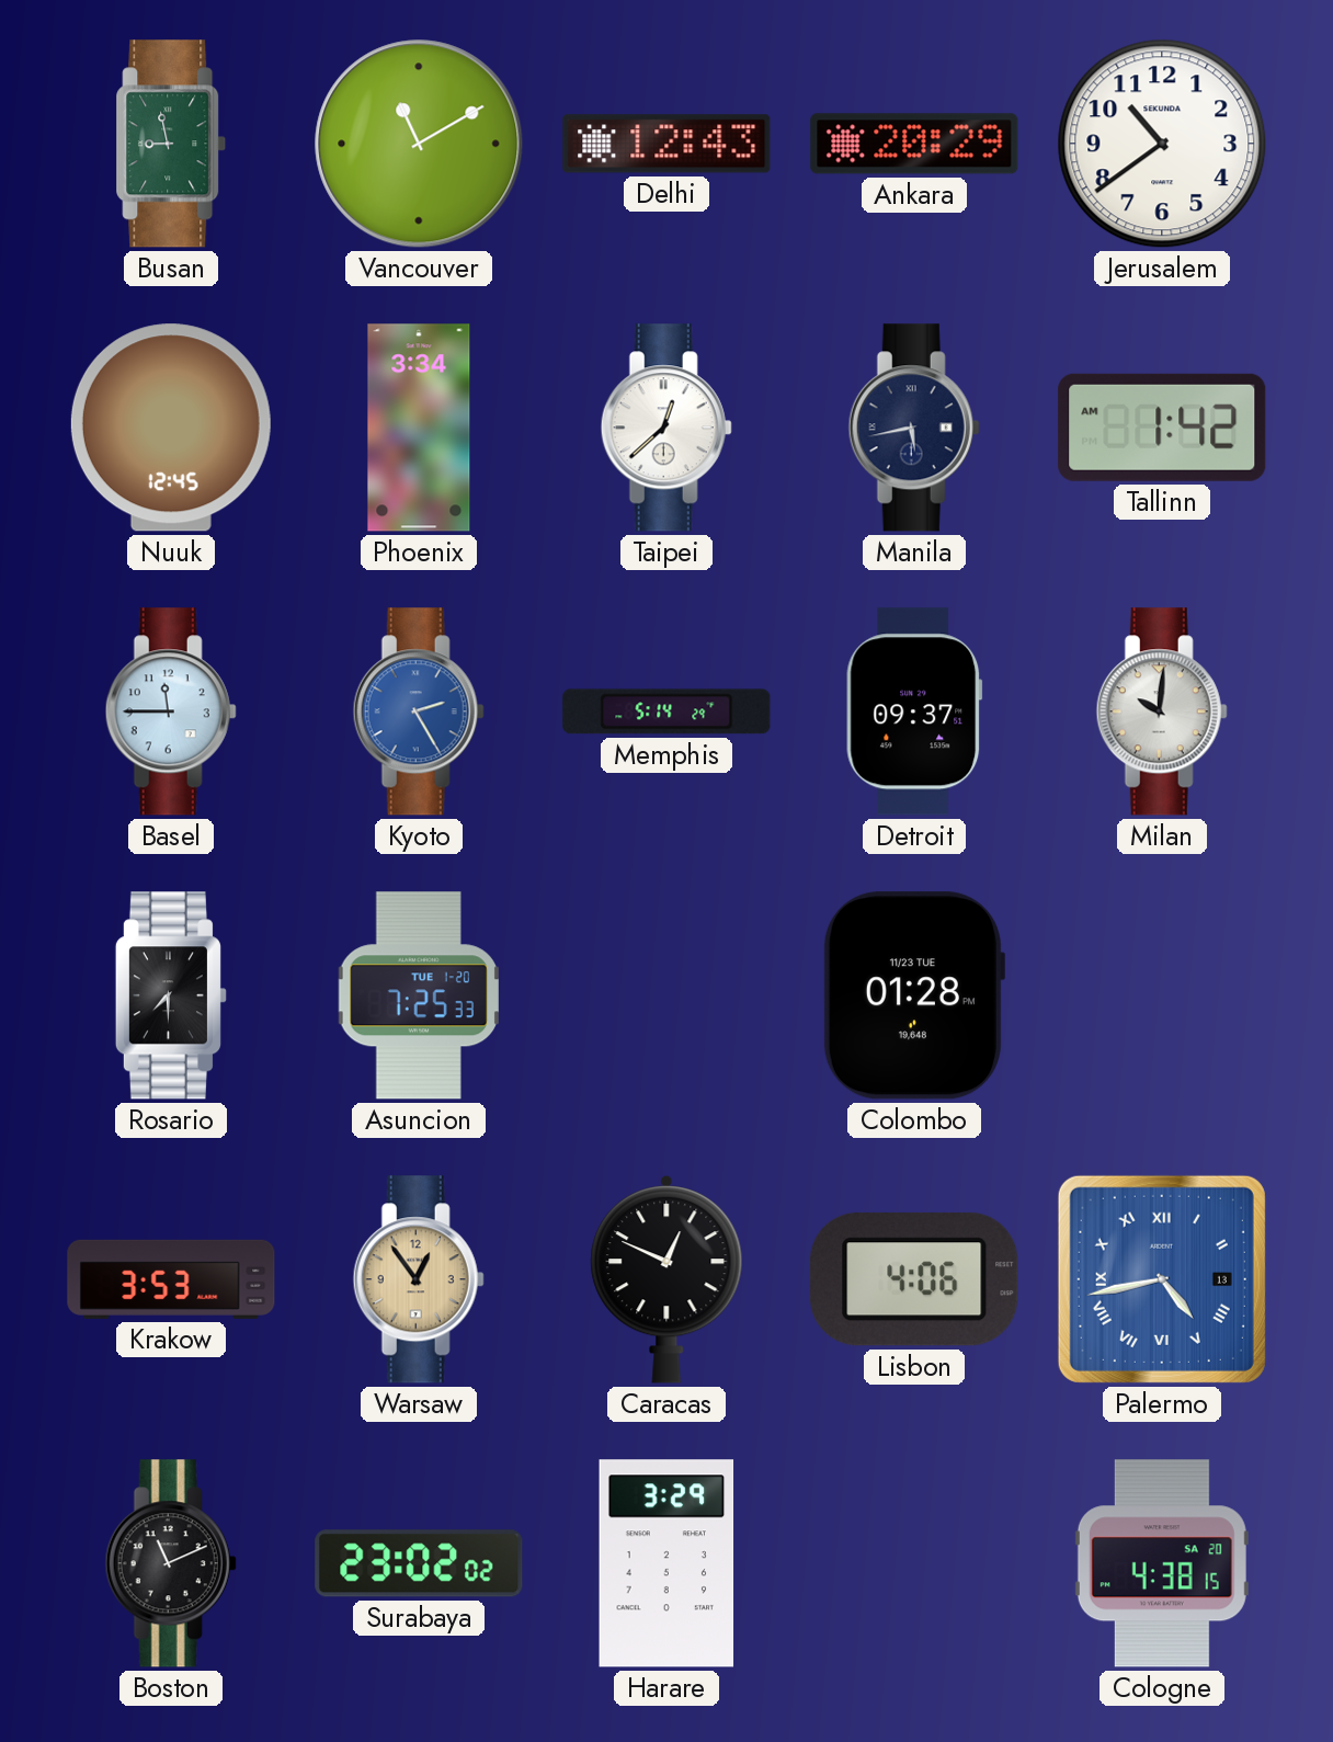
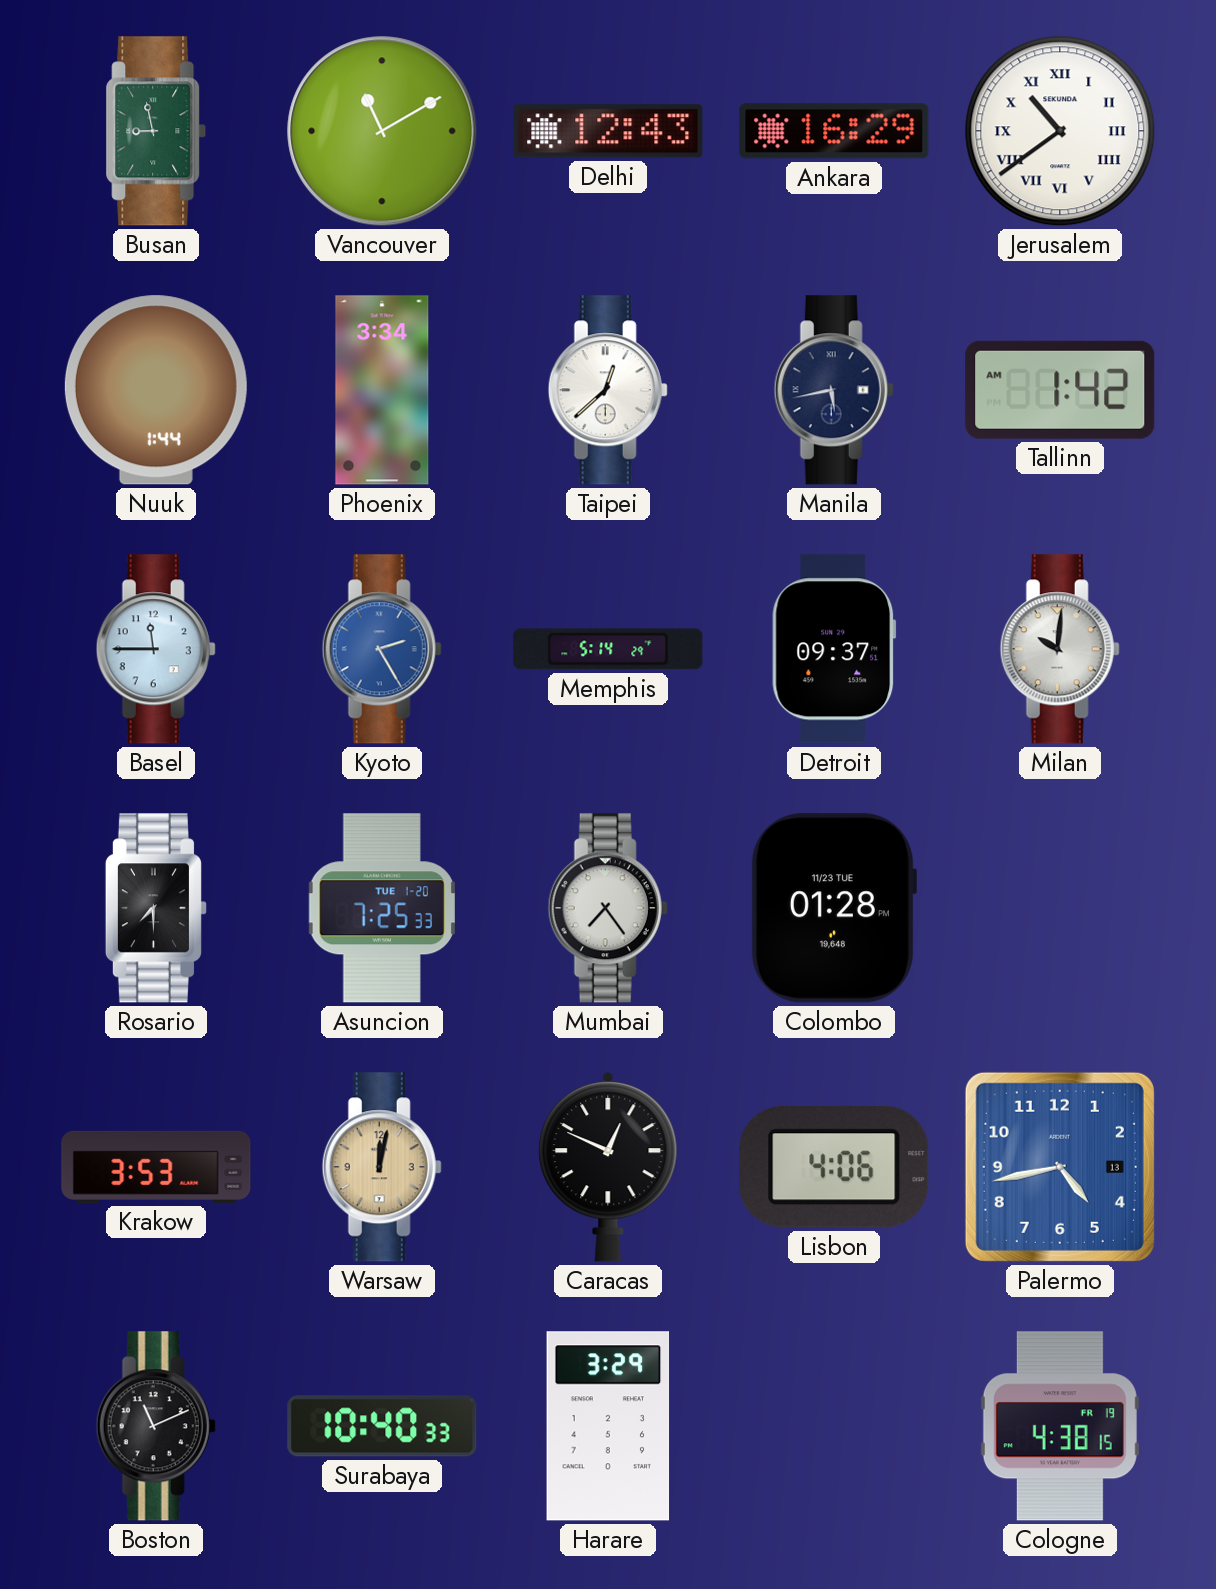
Ankara: 20:29 -> 16:29
Jerusalem numerals: Arabic -> Roman
Nuuk: 12:45 -> 1:44
Mumbai: none -> 7:24
Warsaw: 12:54 -> 12:02
Palermo numerals: Roman -> Arabic
Surabaya: 23:02 -> 10:40
Cologne date: SA 20 -> FR 19
